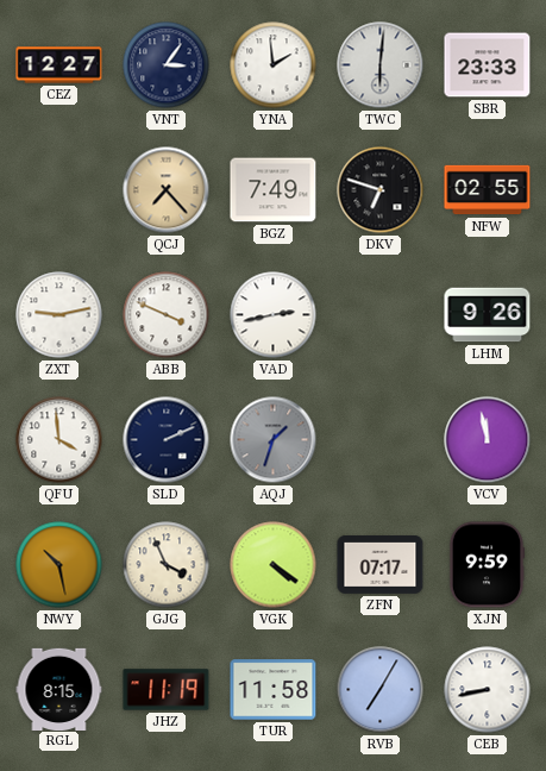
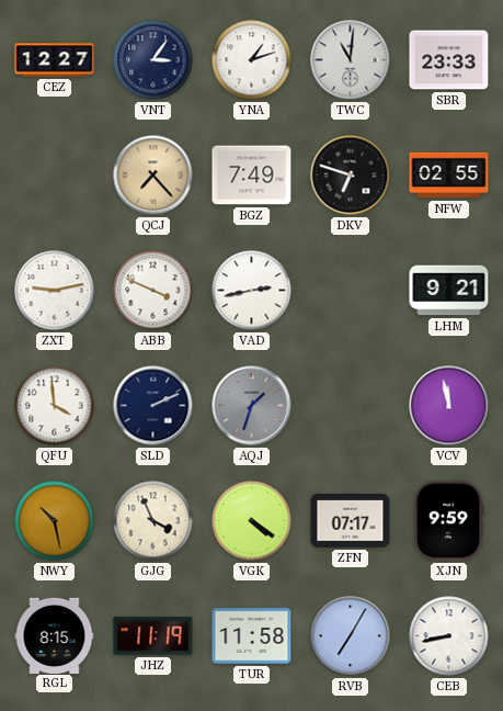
YNA: 1:59 -> 1:12
TWC: 6:01 -> 11:01
LHM: 9:26 -> 9:21
